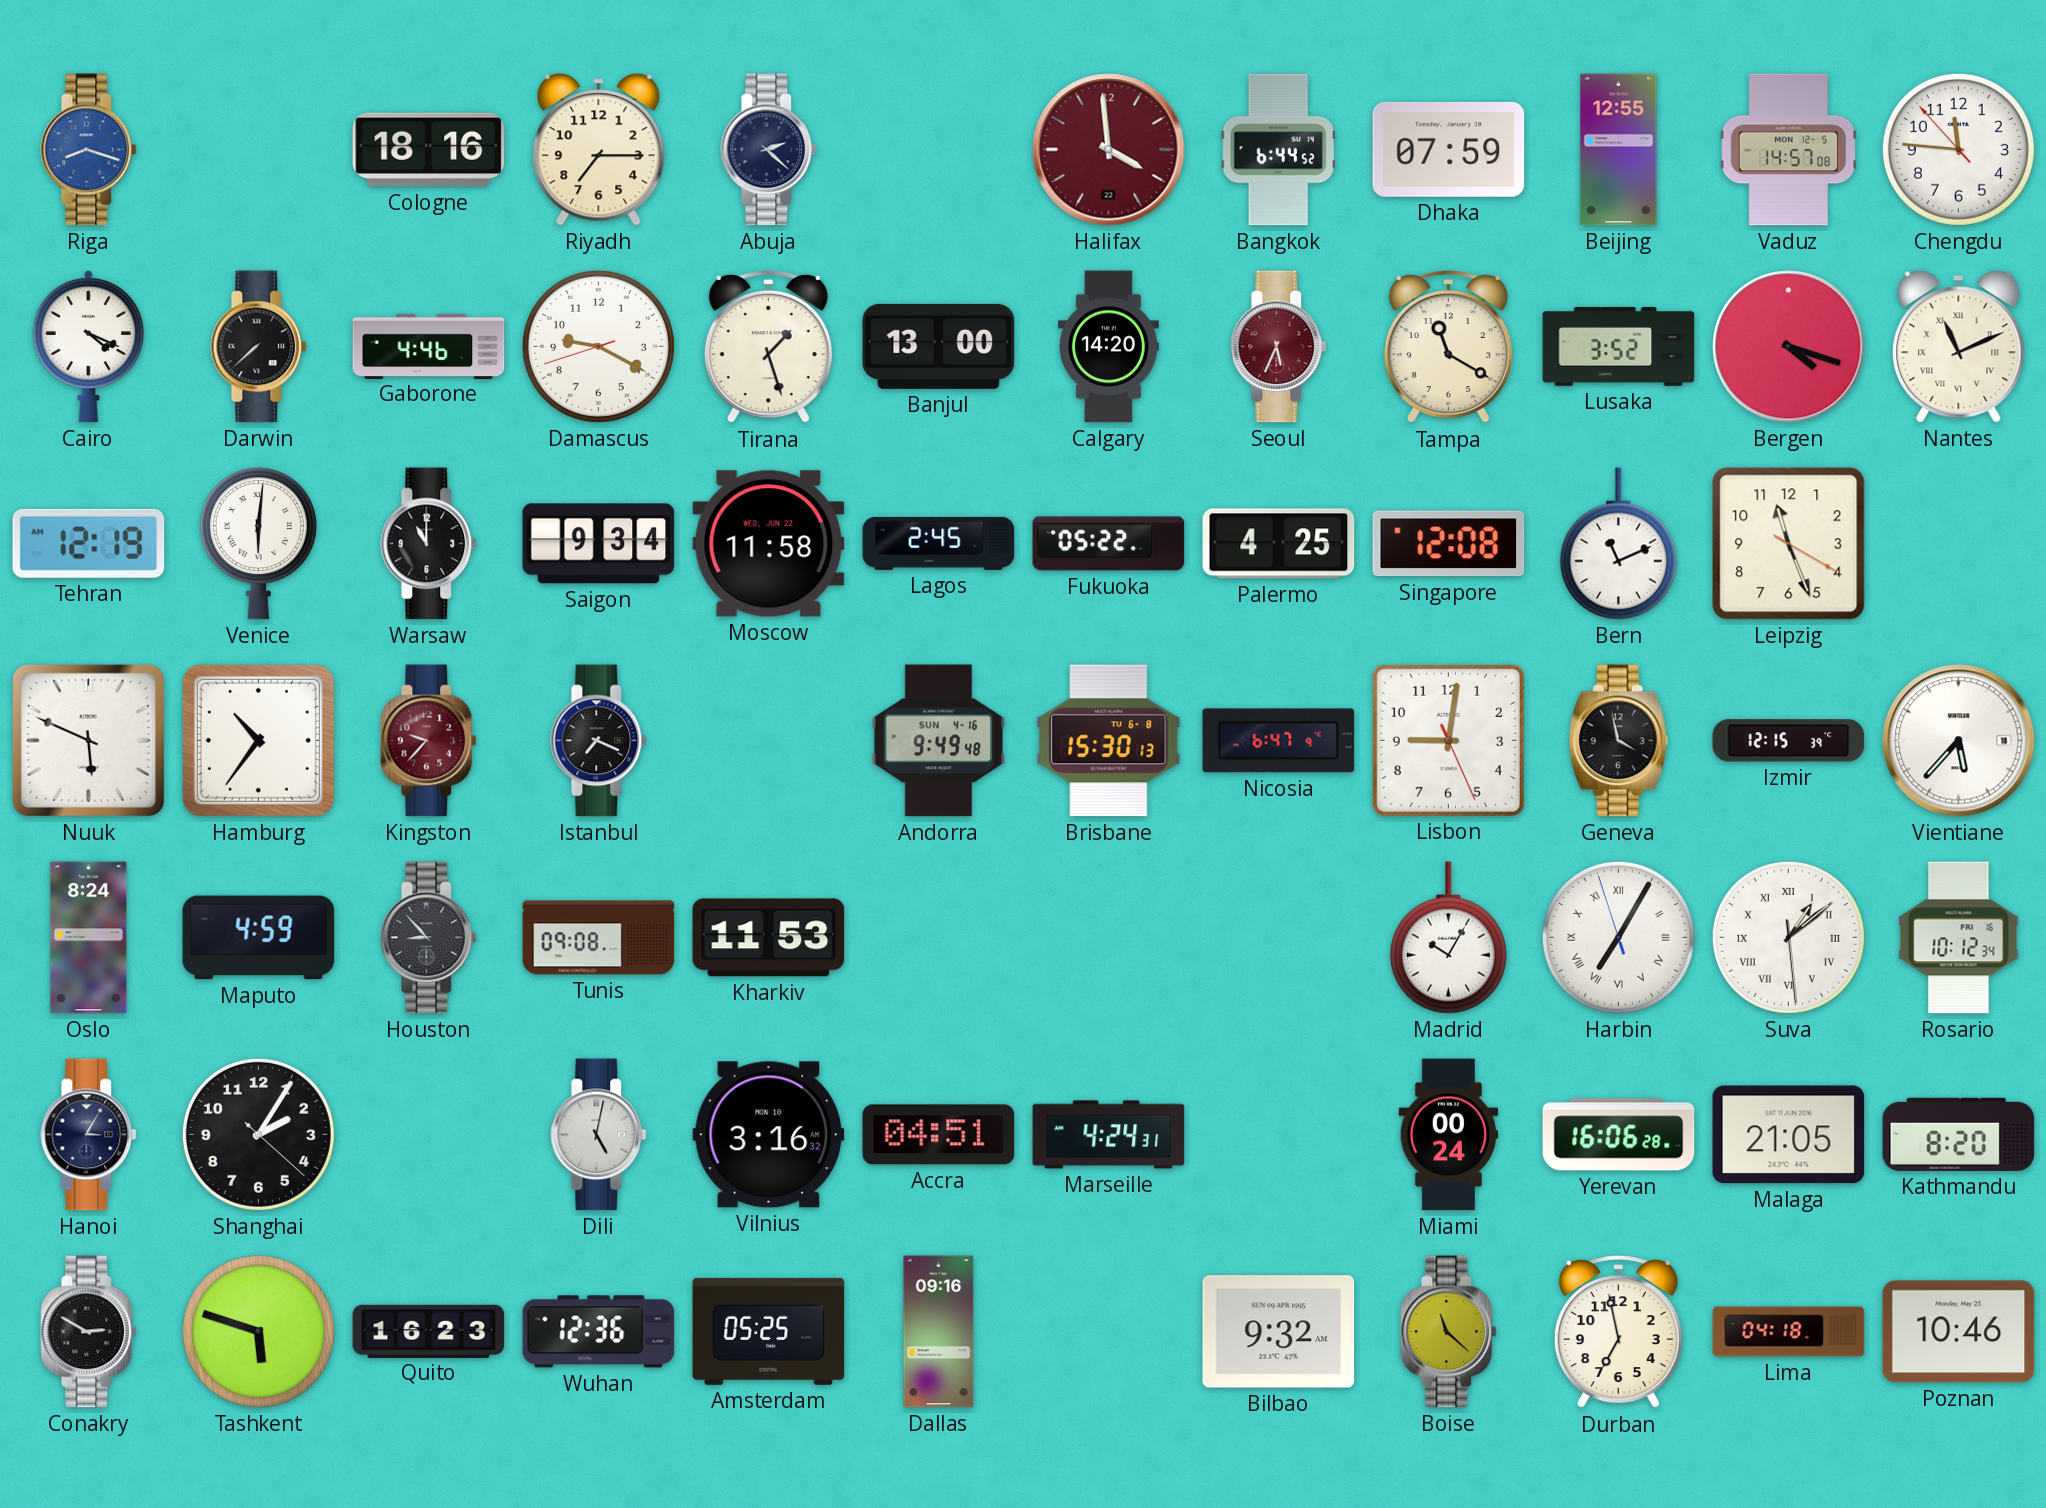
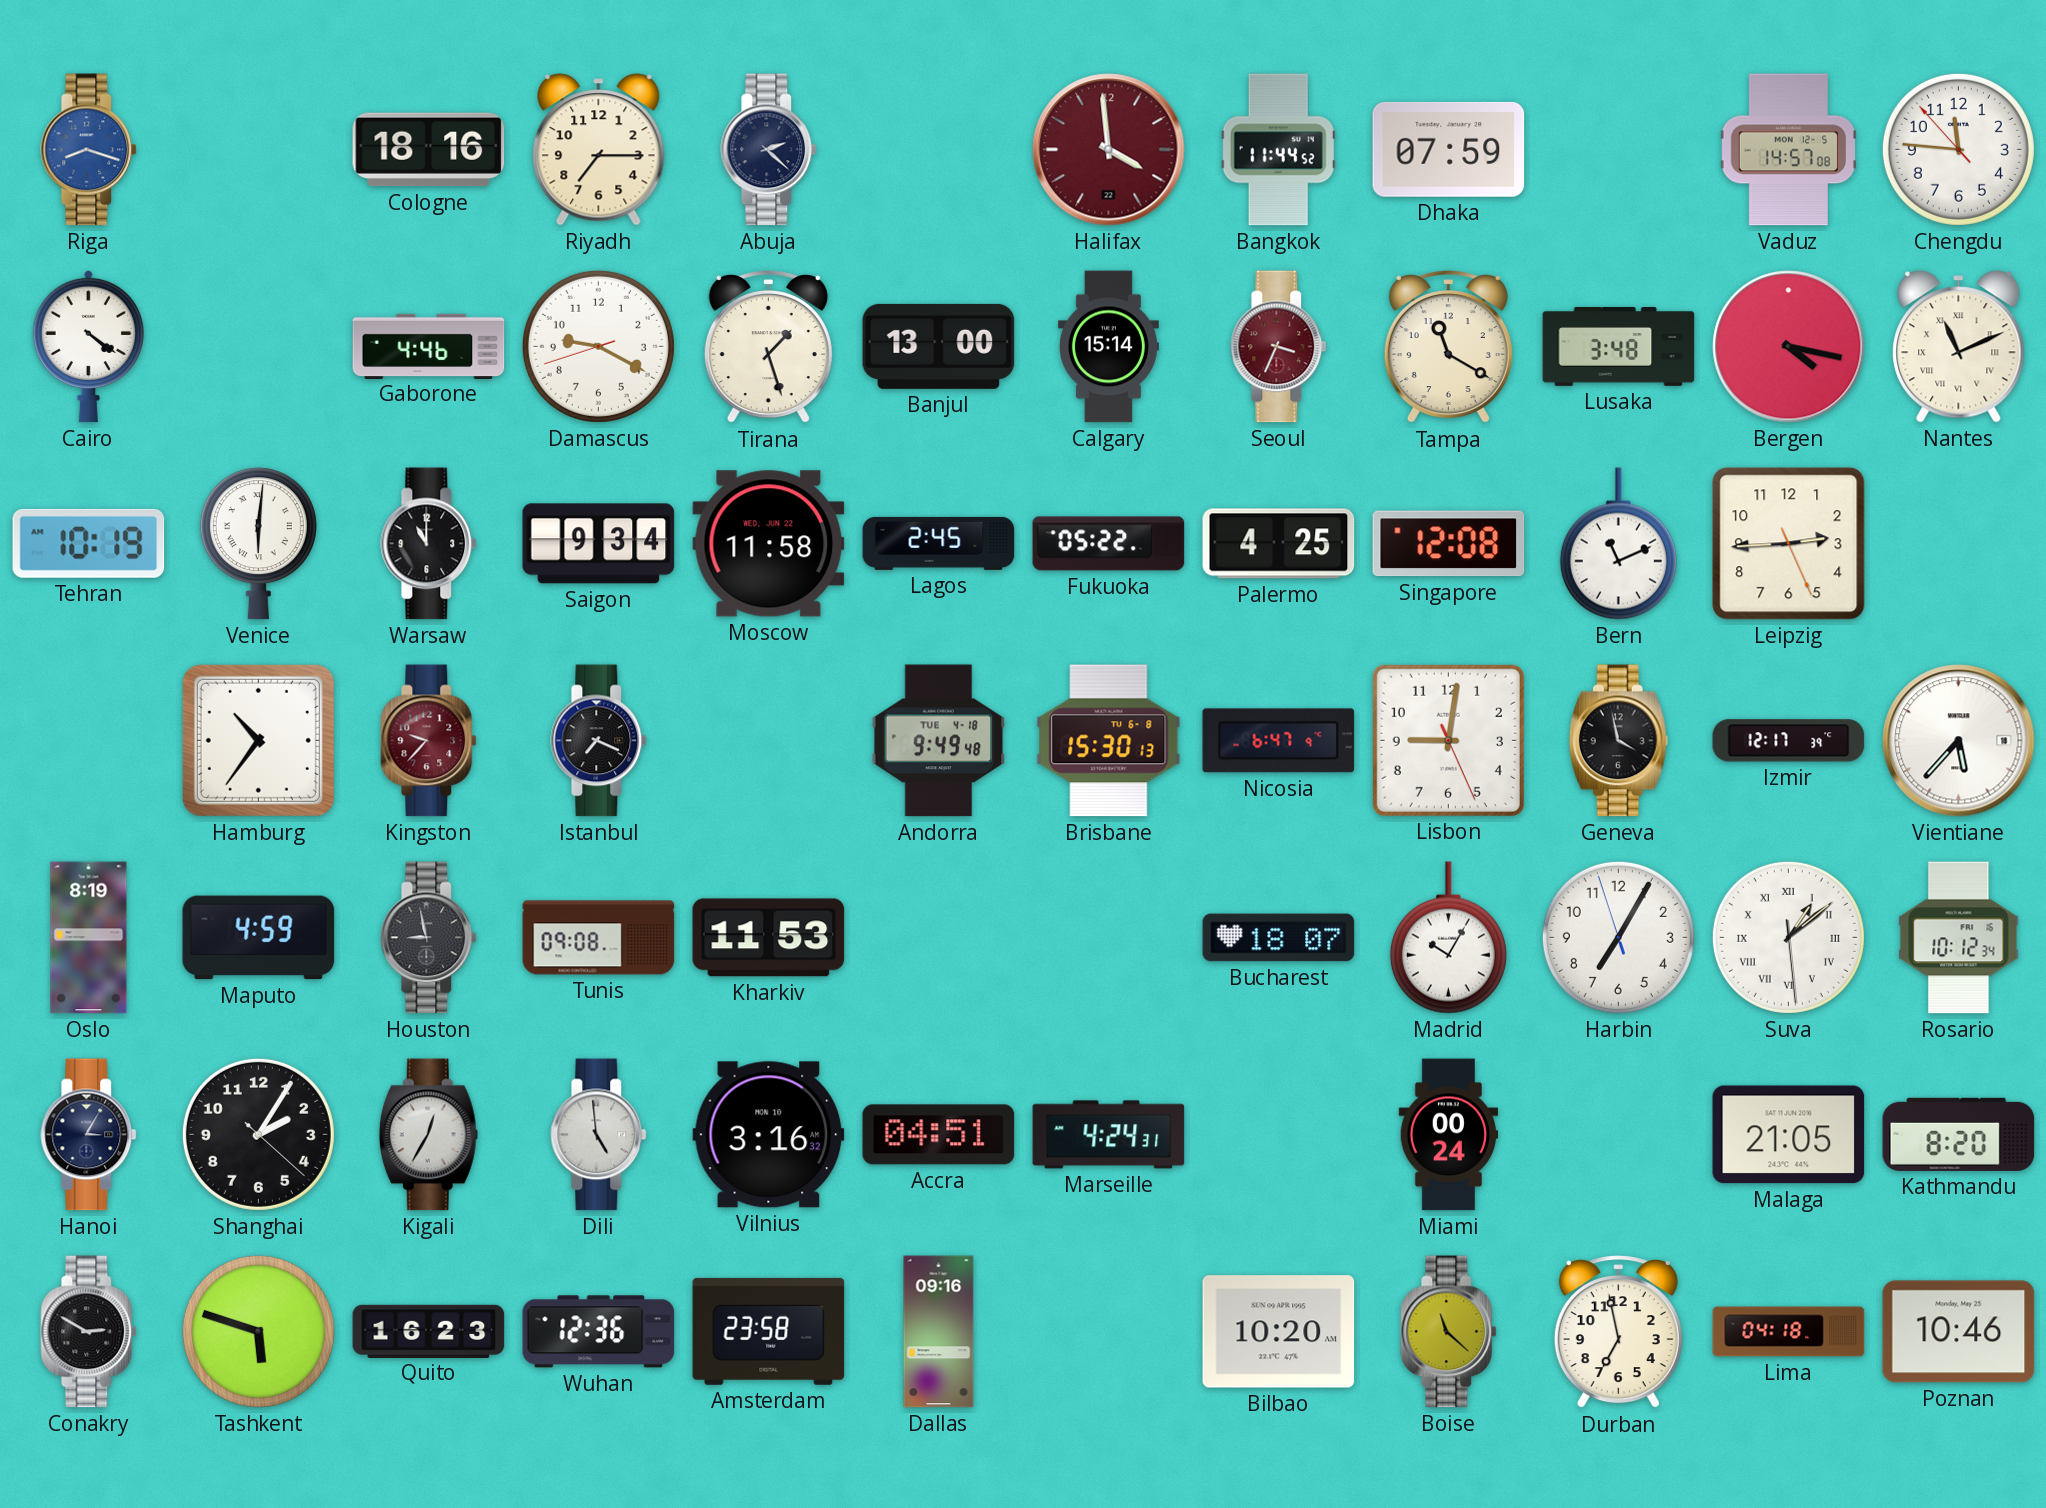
Bangkok: 6:44 -> 11:44
Beijing: 12:55 -> none
Cairo: 4:19 -> 4:21
Darwin: 7:38 -> none
Calgary: 14:20 -> 15:14
Seoul: 5:34 -> 3:34
Lusaka: 3:52 -> 3:48
Bergen: 4:18 -> 4:17
Tehran: 12:19 -> 10:19
Leipzig: 11:26 -> 2:44
Nuuk: 5:49 -> none
Andorra date: SUN 4-16 -> TUE 4-18
Izmir: 12:15 -> 12:17
Oslo: 8:24 -> 8:19
Houston: 8:53 -> 8:58
Bucharest: none -> 18:07
Harbin numerals: Roman -> Arabic
Kigali: none -> 12:35
Dili: 5:02 -> 4:59
Yerevan: 16:06 -> none
Amsterdam: 05:25 -> 23:58
Bilbao: 9:32 -> 10:20
